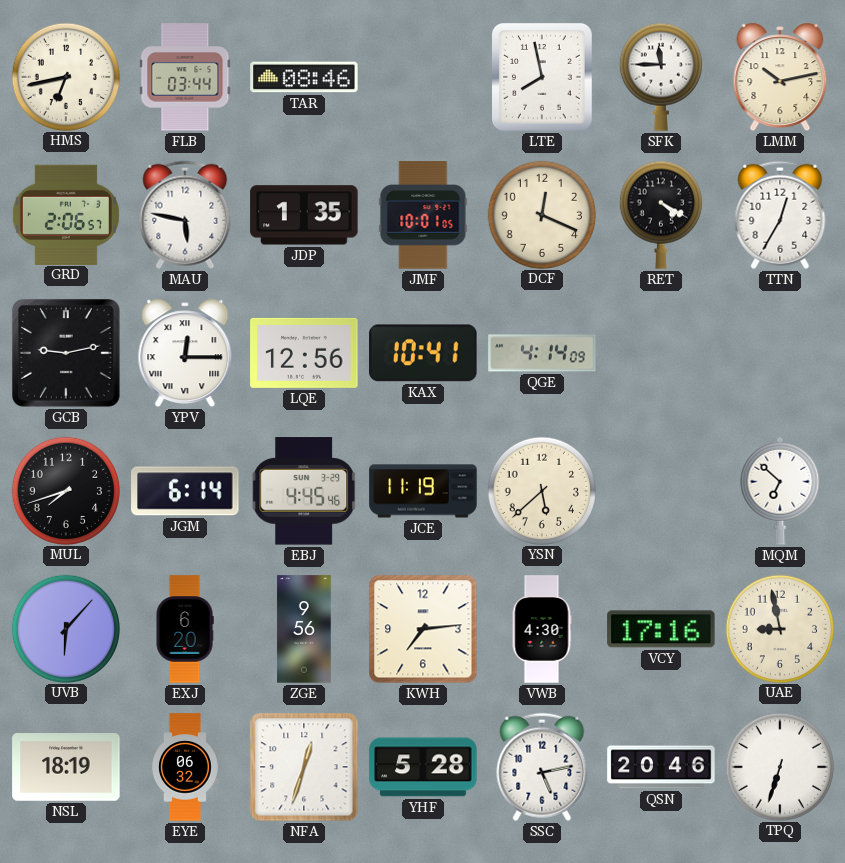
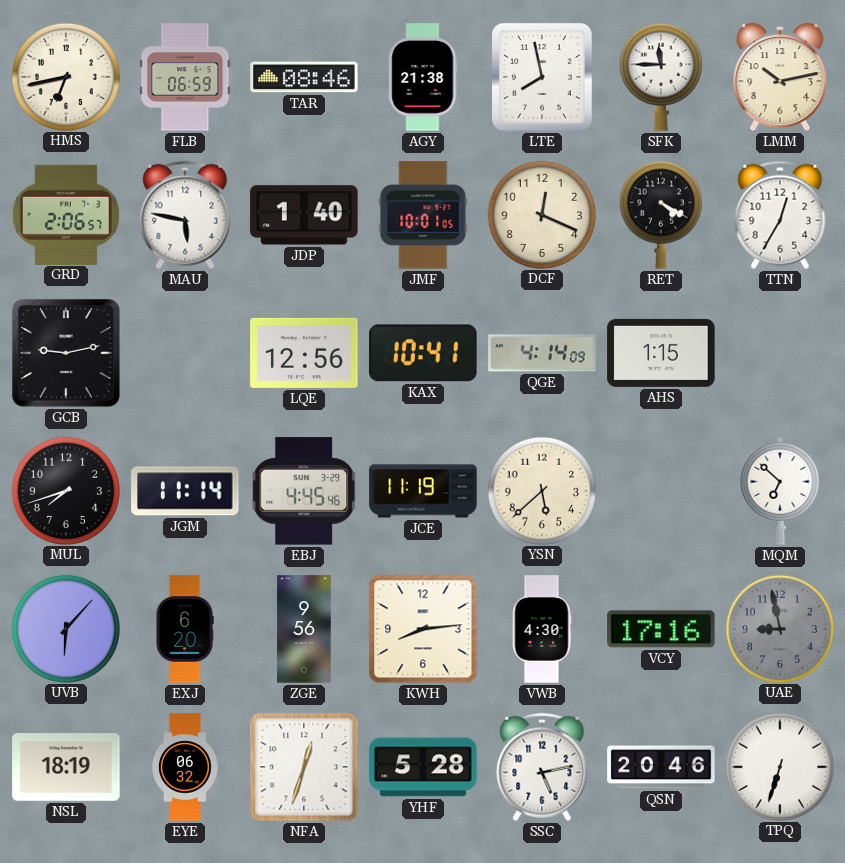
FLB: 03:44 -> 06:59
AGY: none -> 21:38
JDP: 1:35 -> 1:40
YPV: 12:15 -> none
AHS: none -> 1:15
JGM: 6:14 -> 11:14
KWH: 7:14 -> 8:14
UAE dial: cream -> grey
